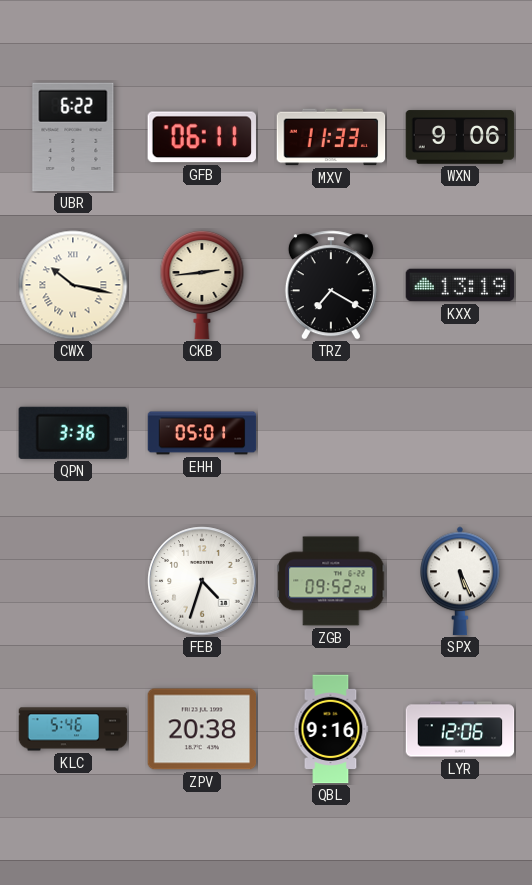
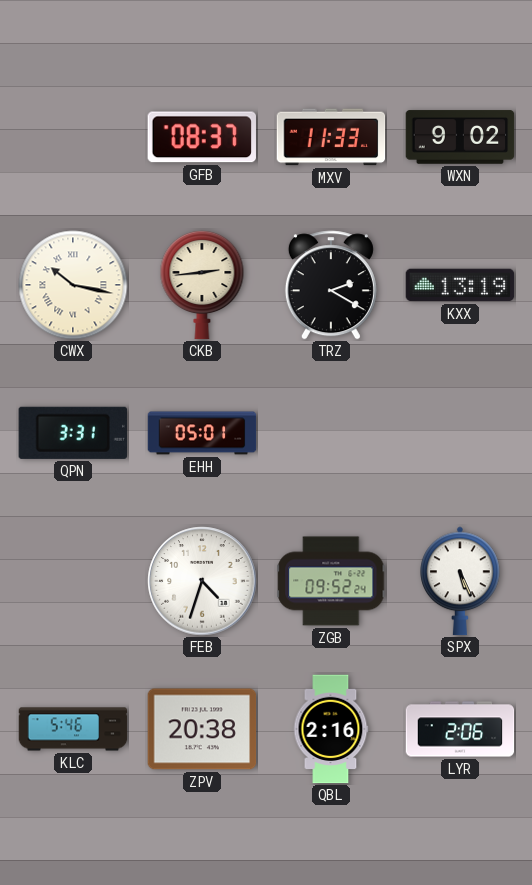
UBR: 6:22 -> none
GFB: 06:11 -> 08:37
WXN: 9:06 -> 9:02
TRZ: 7:20 -> 2:20
QPN: 3:36 -> 3:31
QBL: 9:16 -> 2:16
LYR: 12:06 -> 2:06
